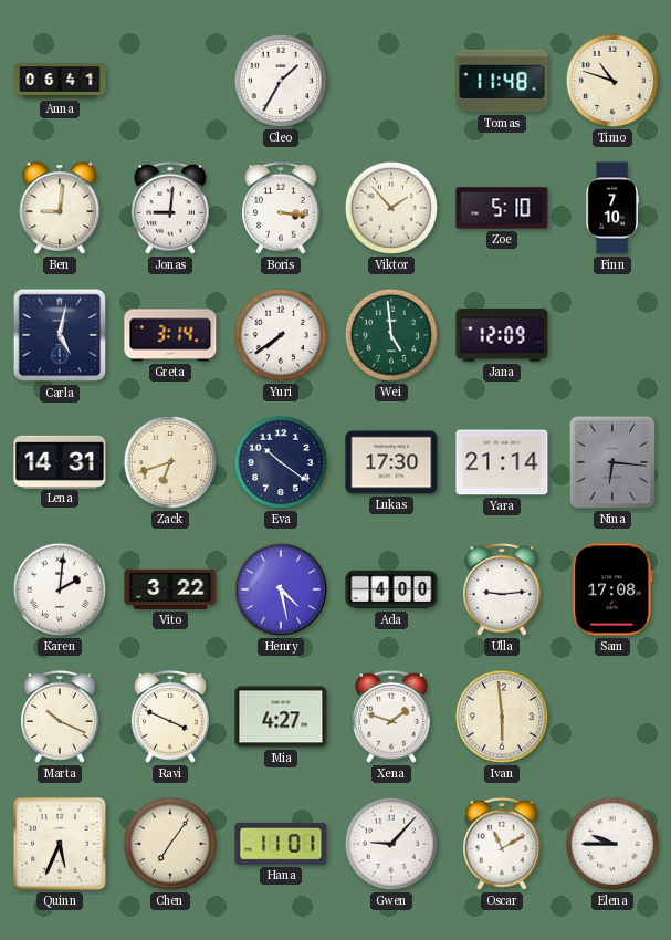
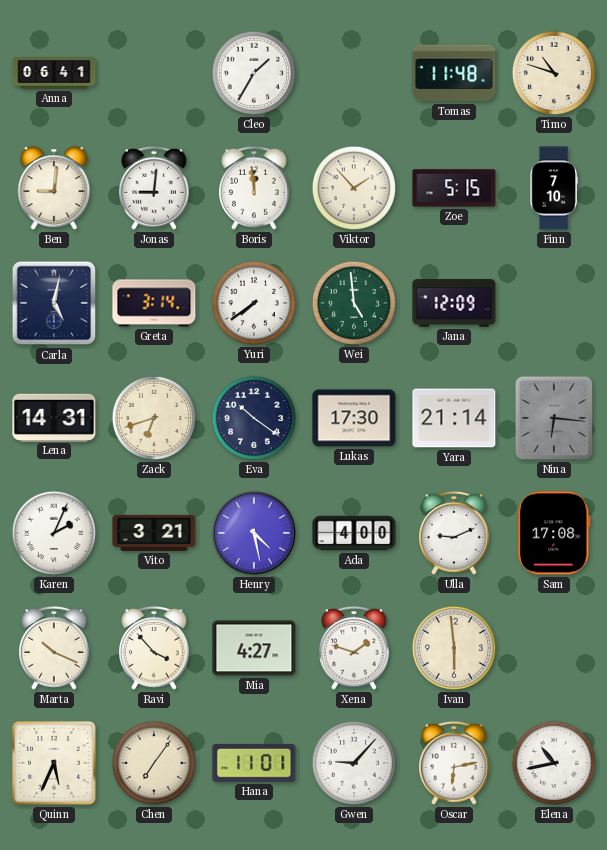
Boris: 3:16 -> 11:59
Zoe: 5:10 -> 5:15
Karen: 2:01 -> 2:04
Vito: 3:22 -> 3:21
Ulla: 9:14 -> 9:11
Ravi: 3:49 -> 3:53
Oscar: 11:10 -> 6:13
Elena: 9:45 -> 10:43
